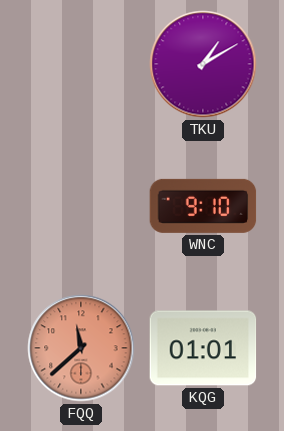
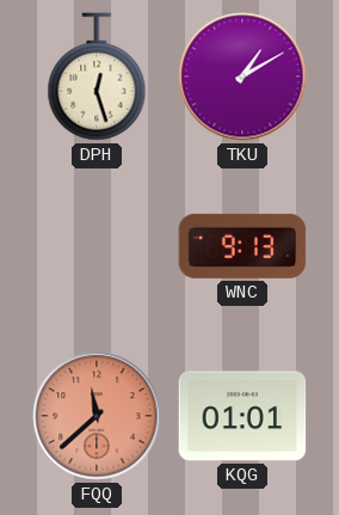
DPH: none -> 12:27
WNC: 9:10 -> 9:13
